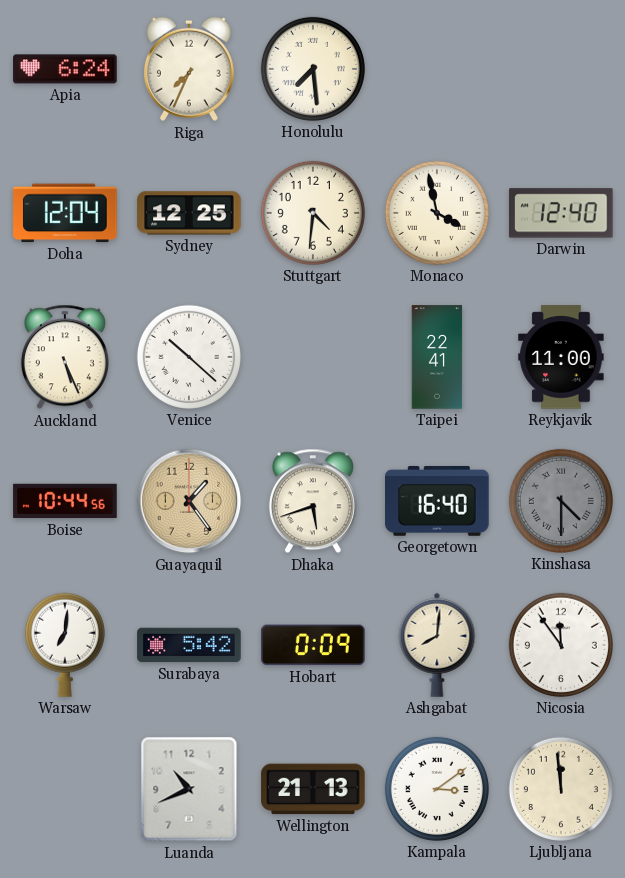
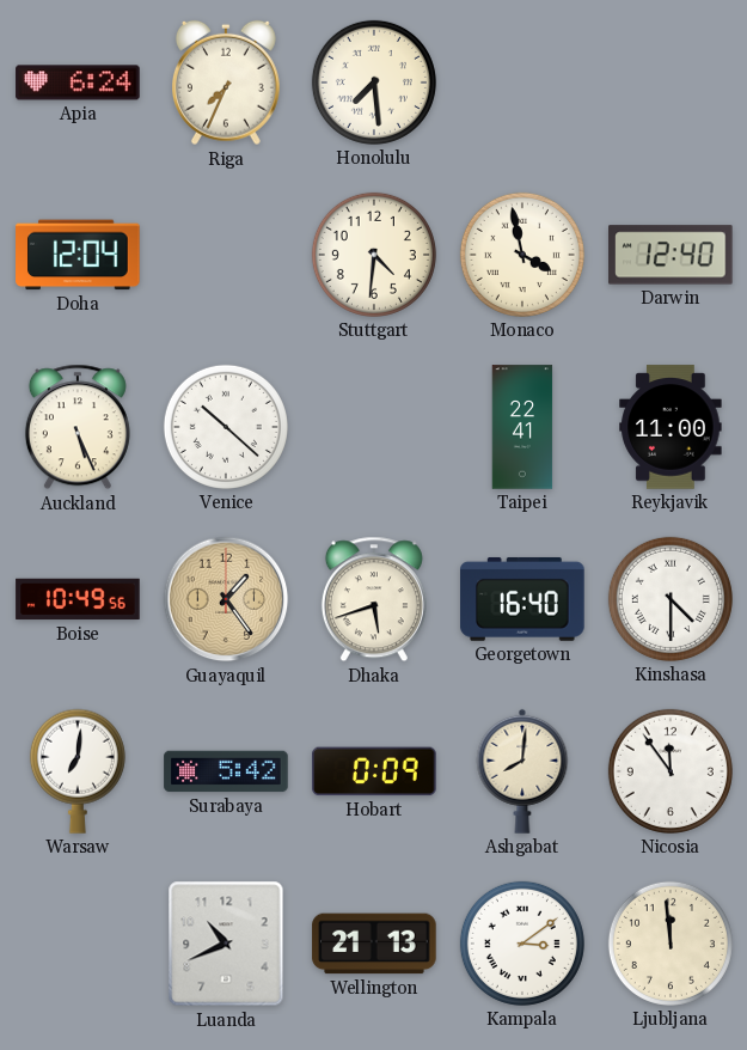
Sydney: 12:25 -> none
Boise: 10:44 -> 10:49
Kinshasa dial: grey -> white
